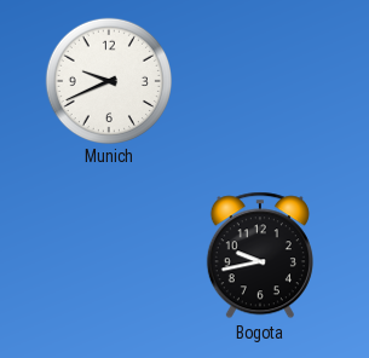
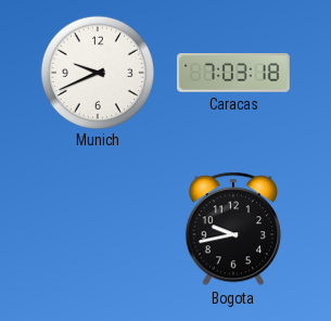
Caracas: none -> 7:03
